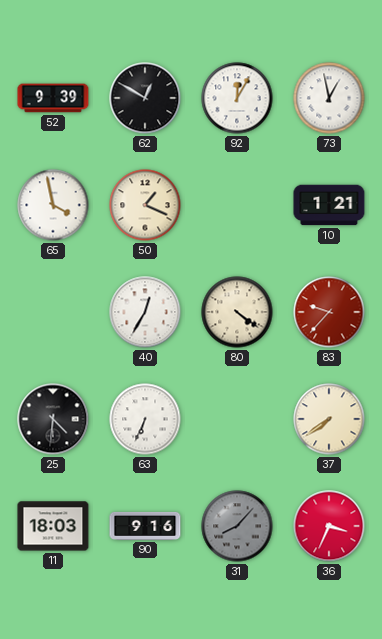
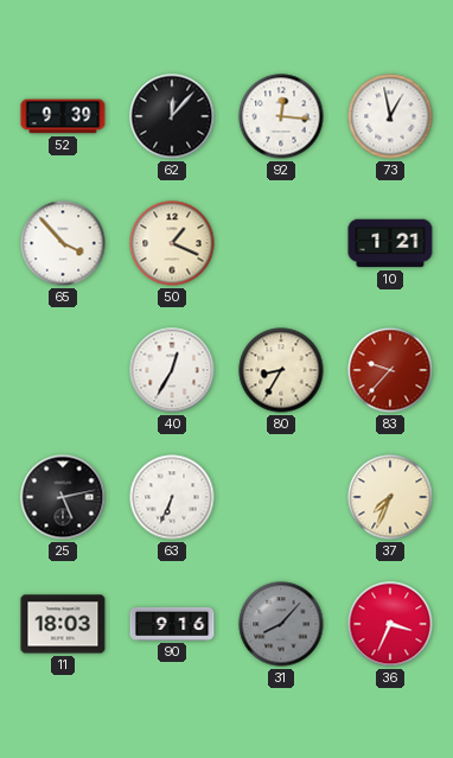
62: 12:50 -> 12:07
92: 12:05 -> 12:16
65: 3:58 -> 3:53
80: 4:21 -> 8:35
25: 4:31 -> 5:13
37: 7:39 -> 7:34
